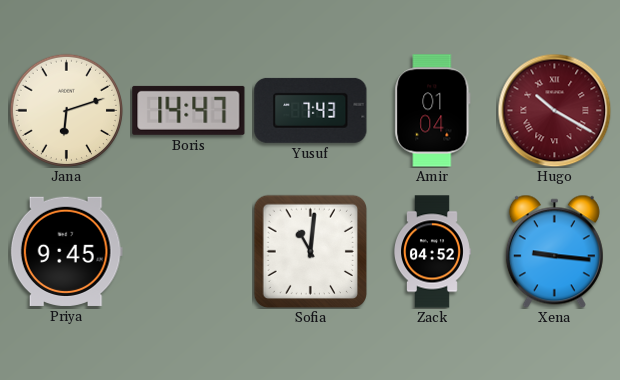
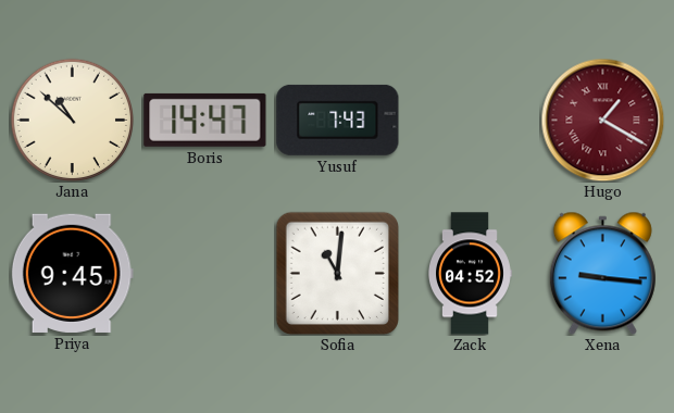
Jana: 6:12 -> 10:52
Amir: 01:04 -> none
Hugo: 10:20 -> 1:20
